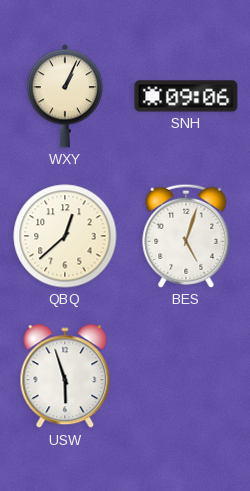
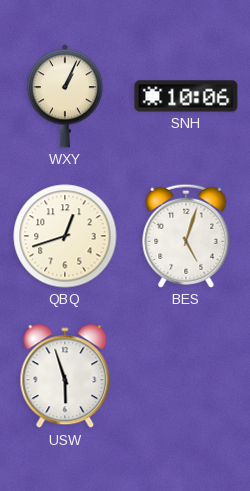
SNH: 09:06 -> 10:06
QBQ: 12:38 -> 12:42
